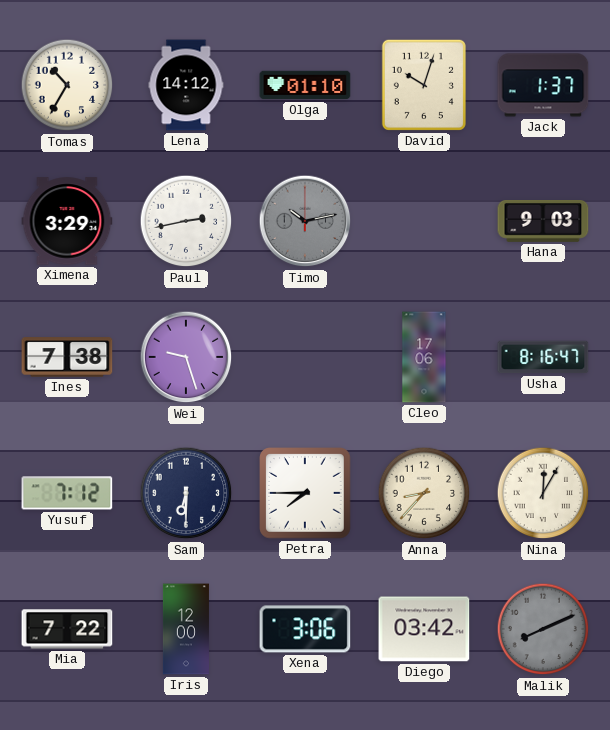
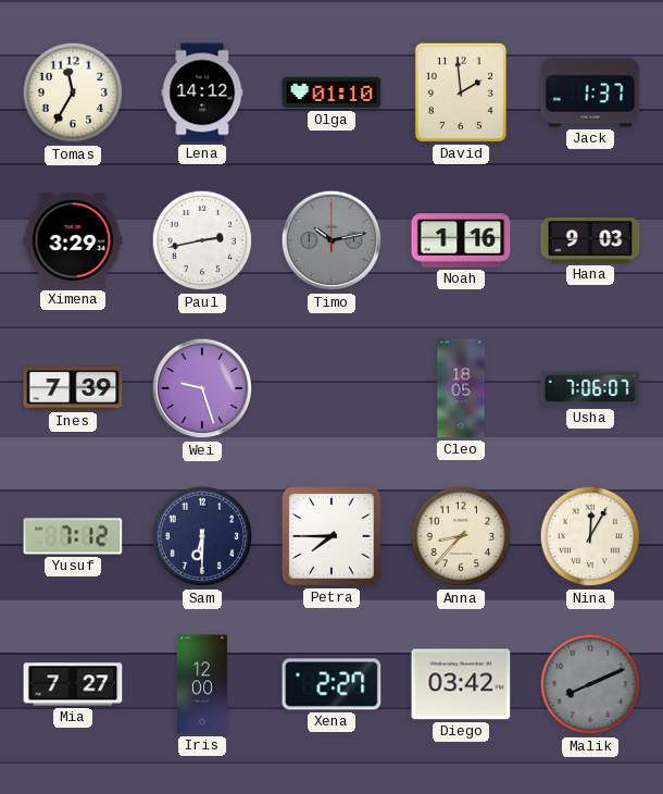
Tomas: 10:35 -> 11:35
David: 10:03 -> 1:59
Noah: none -> 1:16
Ines: 7:38 -> 7:39
Cleo: 17:06 -> 18:05
Usha: 8:16 -> 7:06
Mia: 7:22 -> 7:27
Xena: 3:06 -> 2:27
